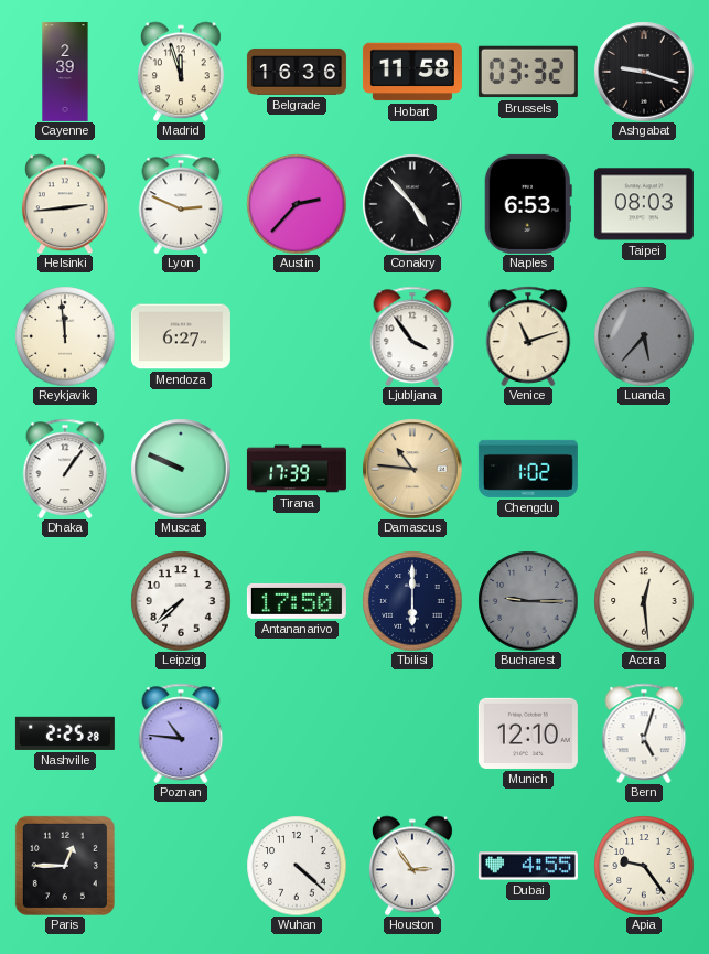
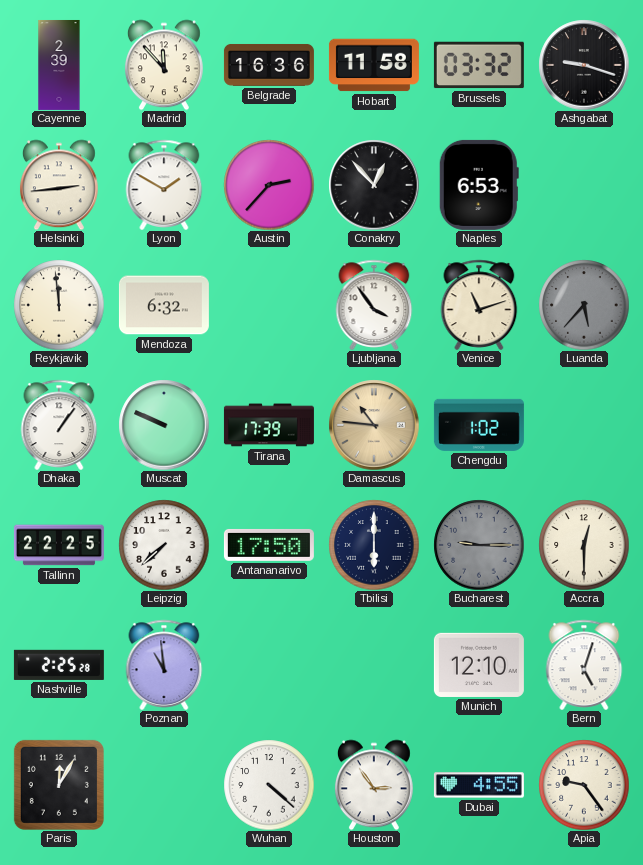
Madrid: 11:57 -> 11:53
Lyon: 2:49 -> 1:50
Conakry: 4:53 -> 12:53
Taipei: 08:03 -> none
Mendoza: 6:27 -> 6:32
Tallinn: none -> 22:25
Accra: 12:29 -> 12:30
Poznan: 10:46 -> 10:59
Paris: 12:45 -> 12:05
